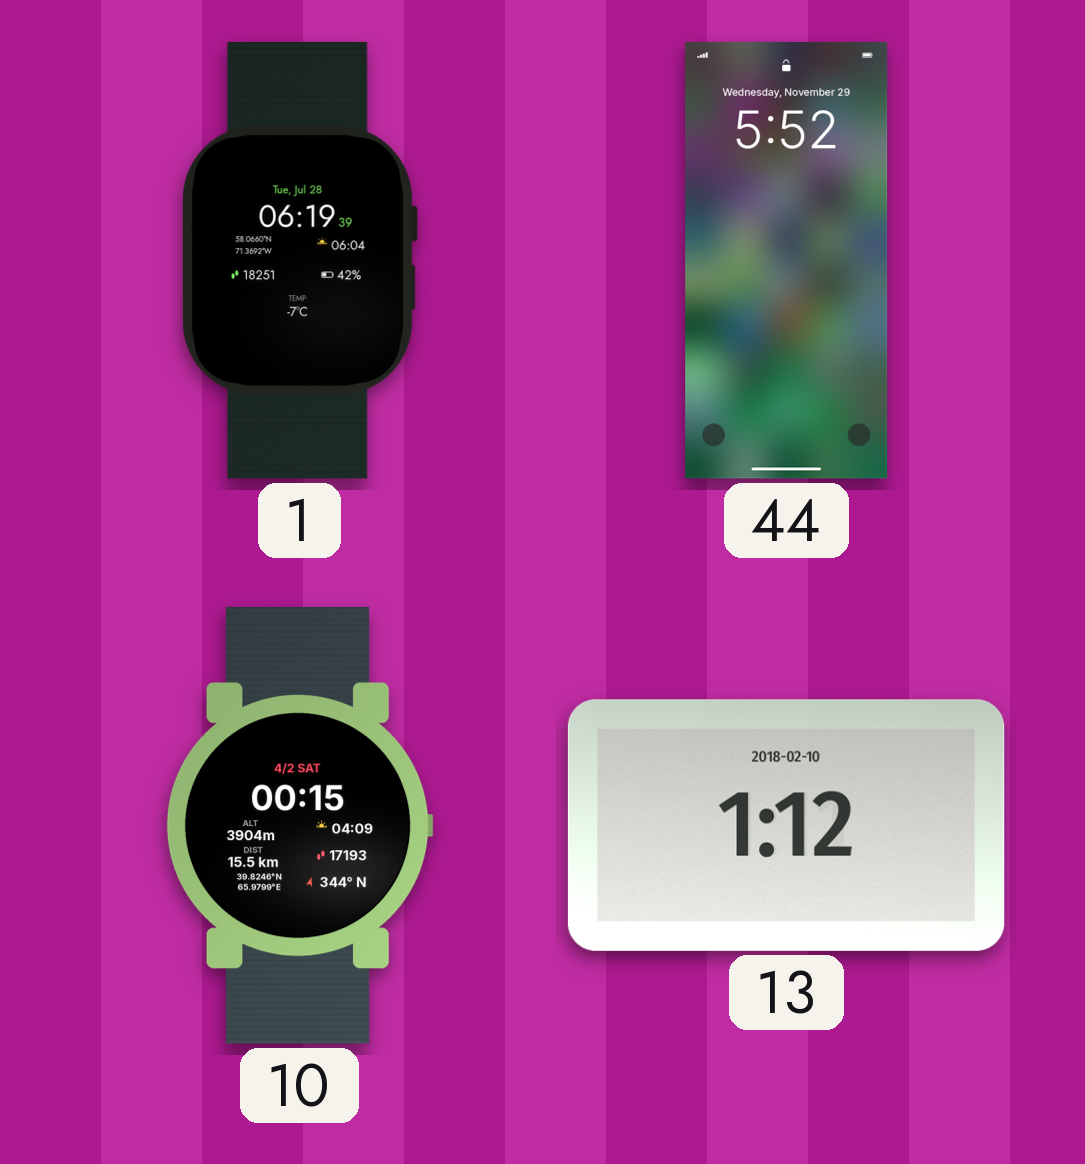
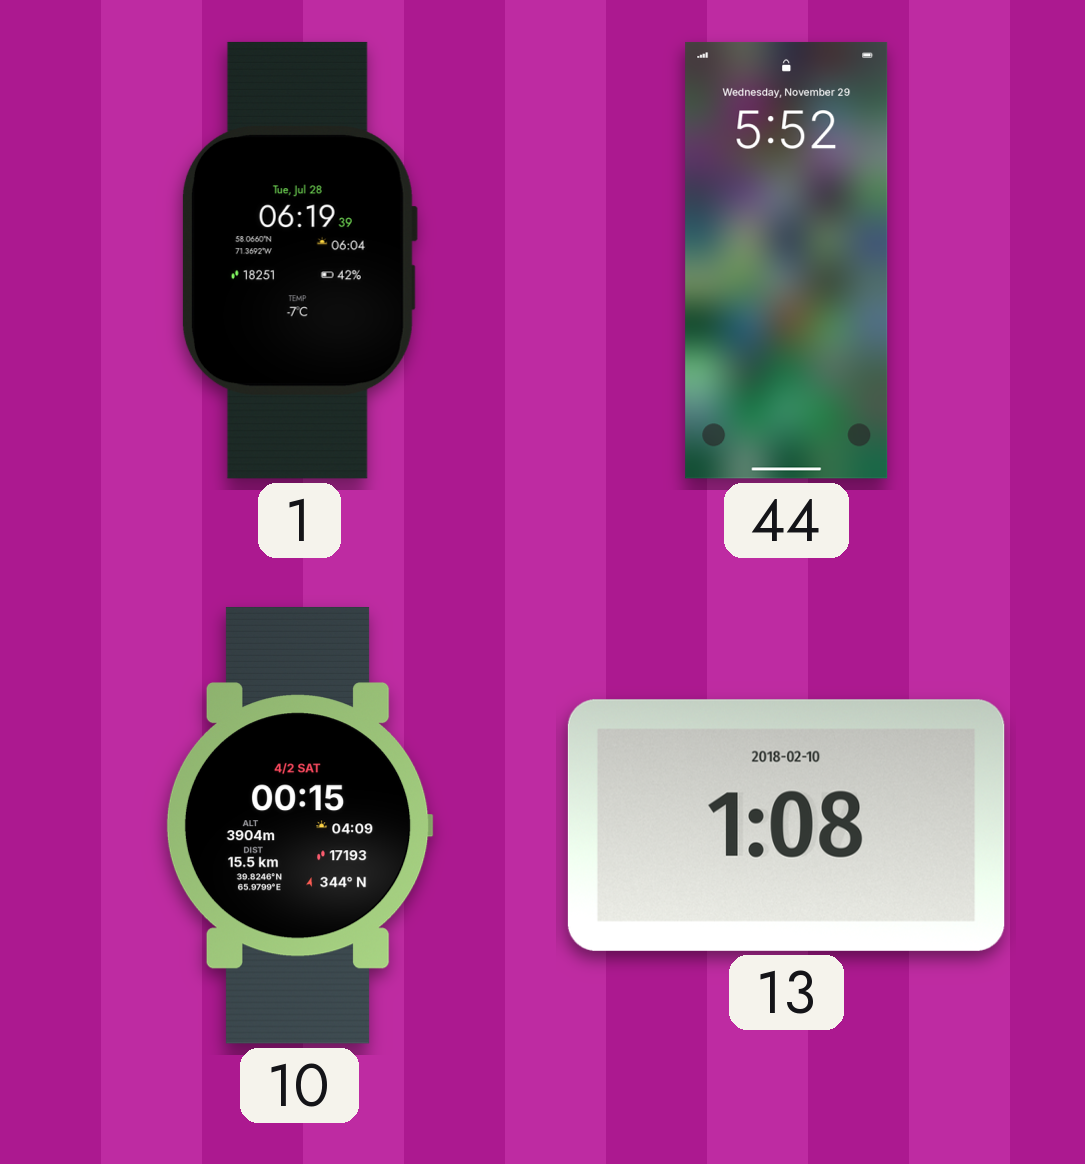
13: 1:12 -> 1:08
